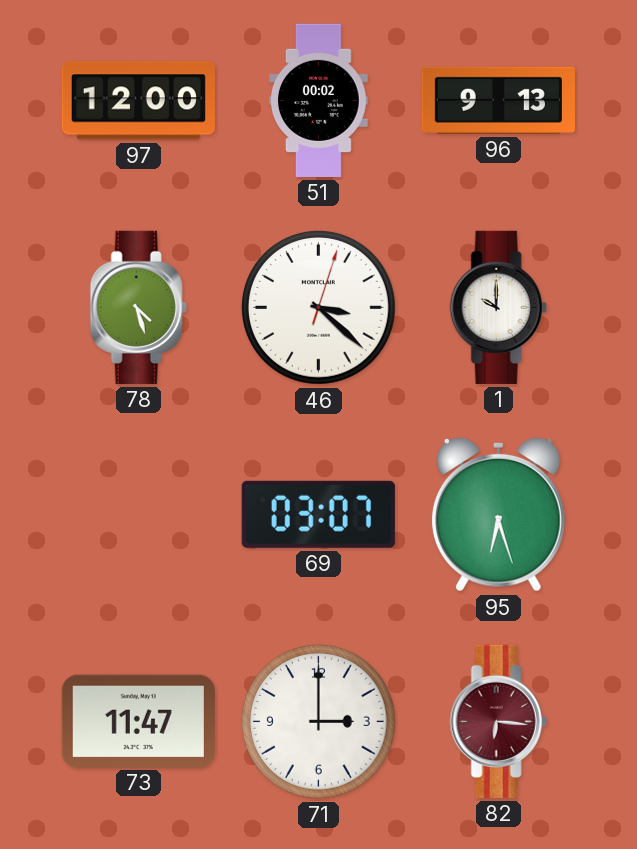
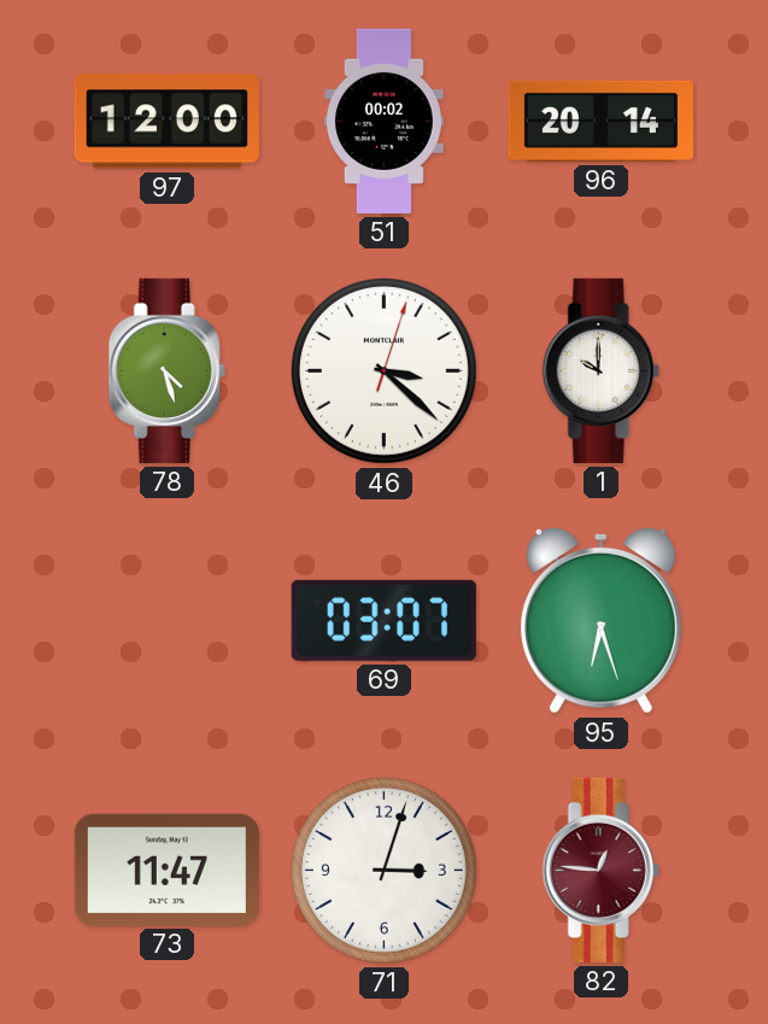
96: 9:13 -> 20:14
71: 3:00 -> 3:03
82: 6:16 -> 12:46
